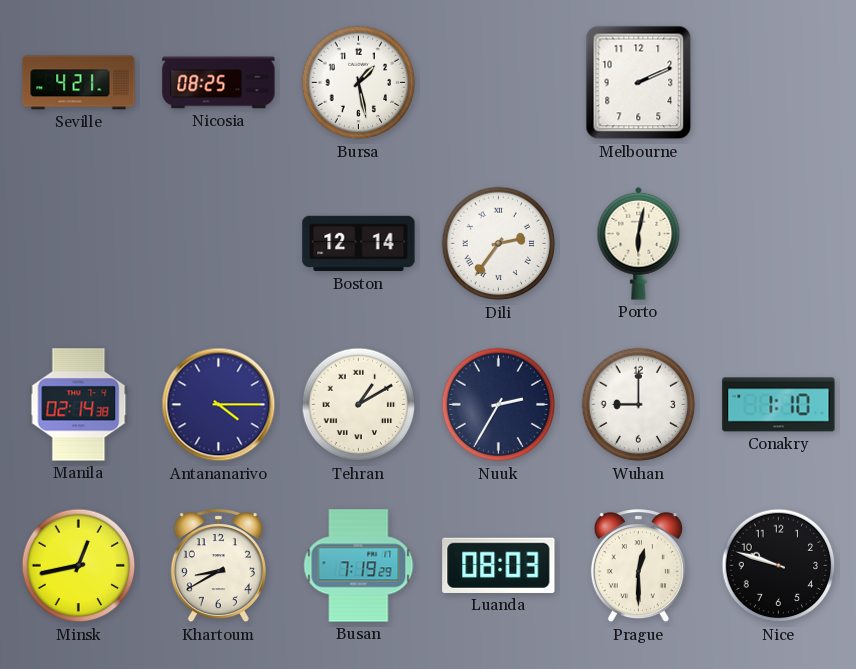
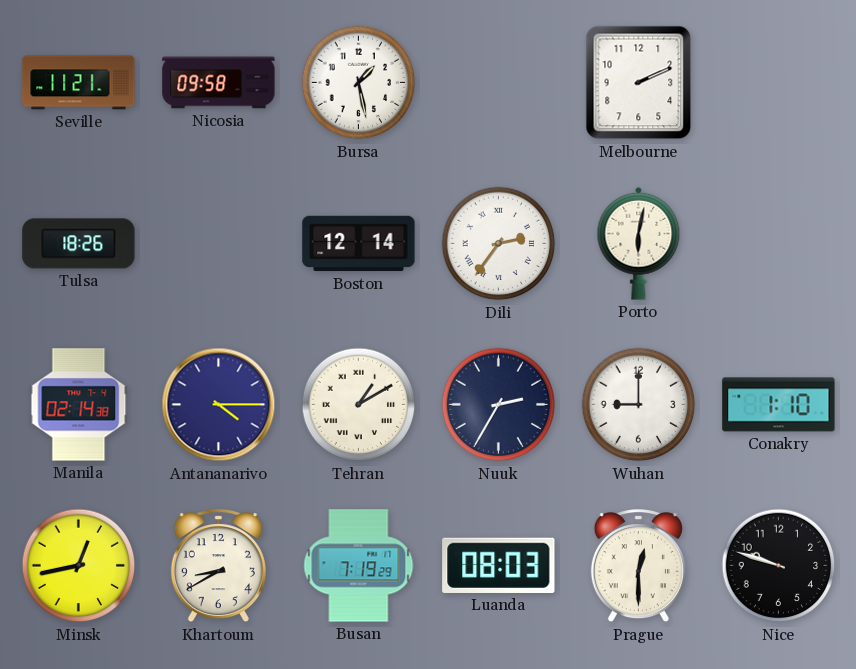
Seville: 4:21 -> 11:21
Nicosia: 08:25 -> 09:58
Tulsa: none -> 18:26
